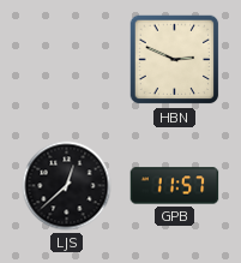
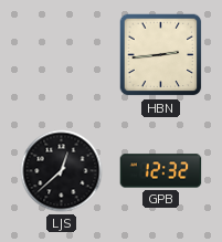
HBN: 2:49 -> 2:44
GPB: 11:57 -> 12:32
